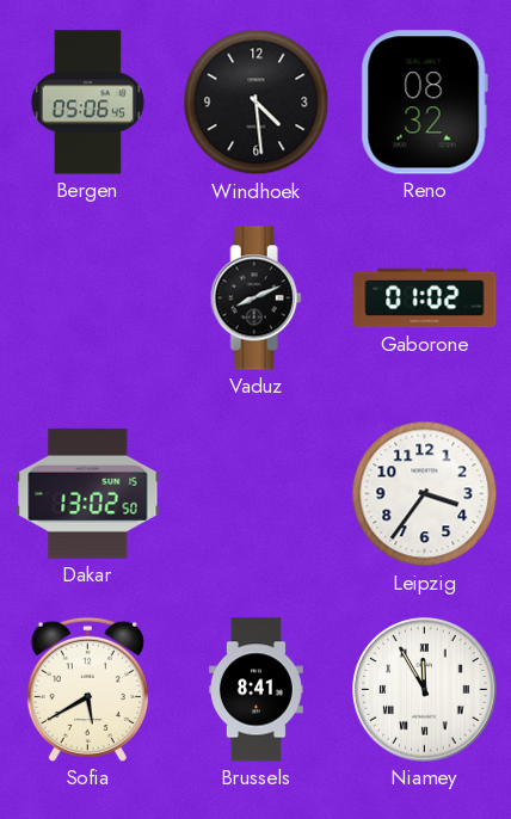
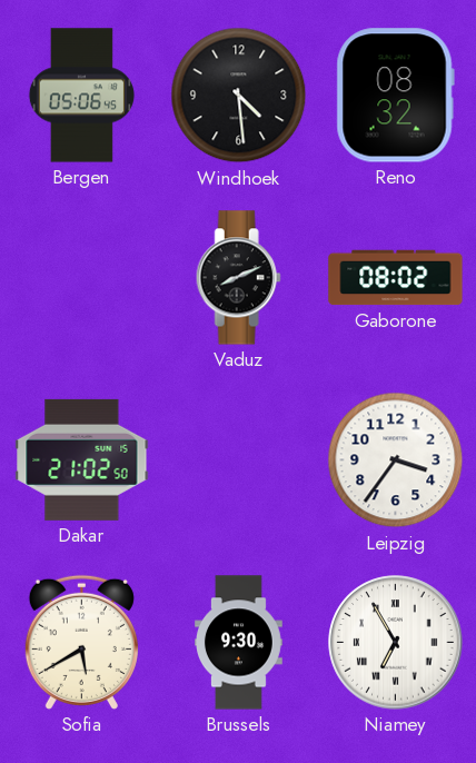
Gaborone: 01:02 -> 08:02
Dakar: 13:02 -> 21:02
Brussels: 8:41 -> 9:30
Niamey: 11:55 -> 6:55
